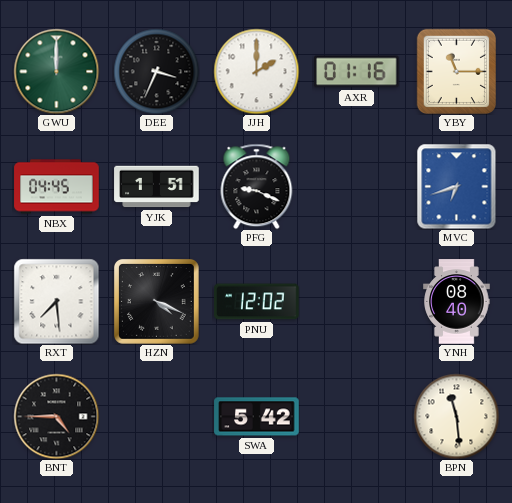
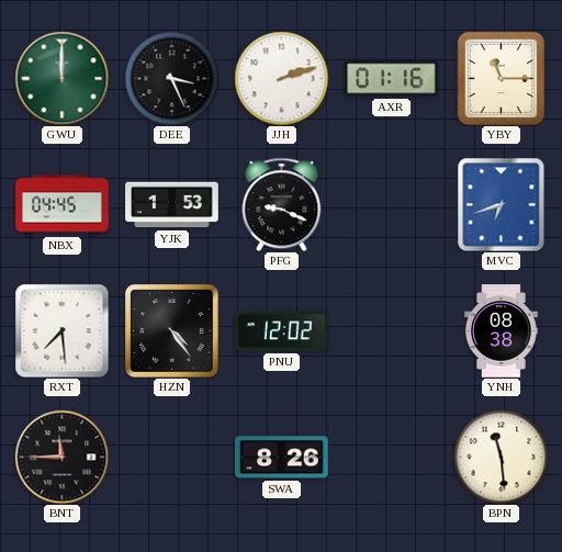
DEE: 3:34 -> 3:26
JJH: 2:00 -> 2:12
YJK: 1:51 -> 1:53
HZN: 4:19 -> 4:24
YNH: 08:40 -> 08:38
BNT: 4:45 -> 11:45
SWA: 5:42 -> 8:26
